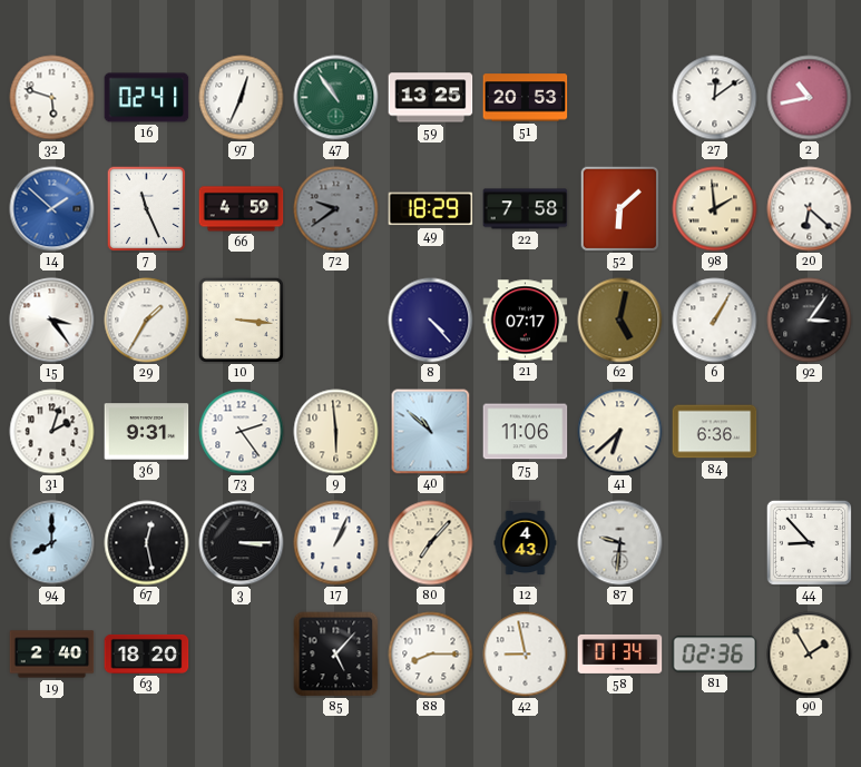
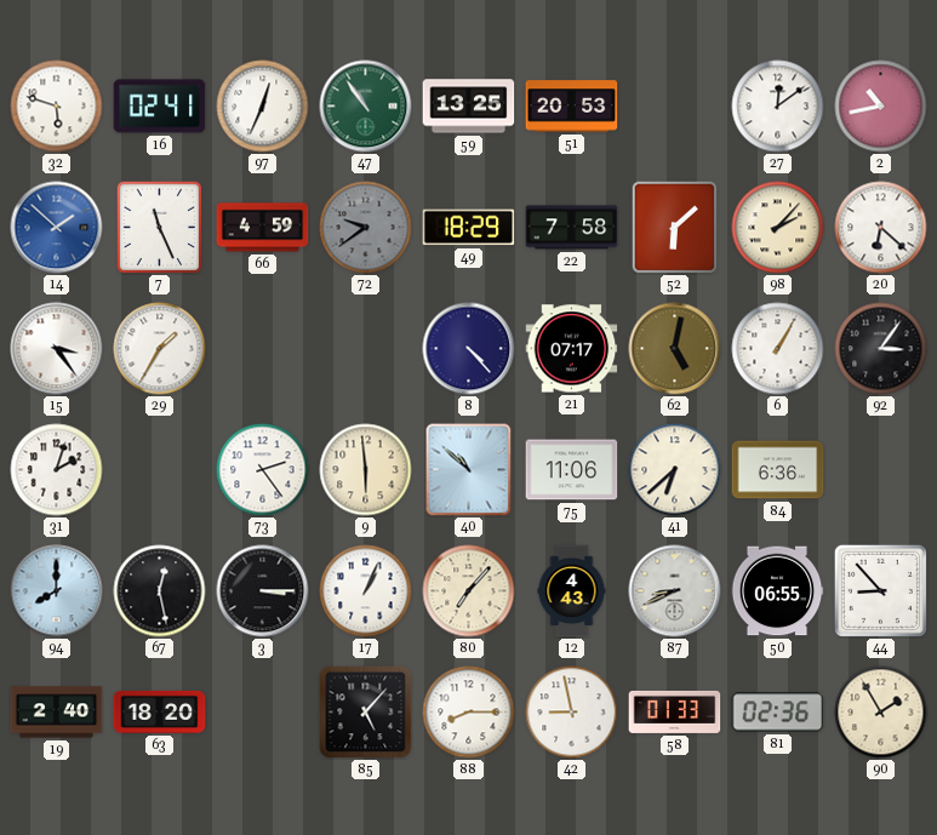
98: 1:59 -> 2:07
10: 3:16 -> none
36: 9:31 -> none
87: 9:31 -> 8:41
50: none -> 06:55
58: 01:34 -> 01:33
